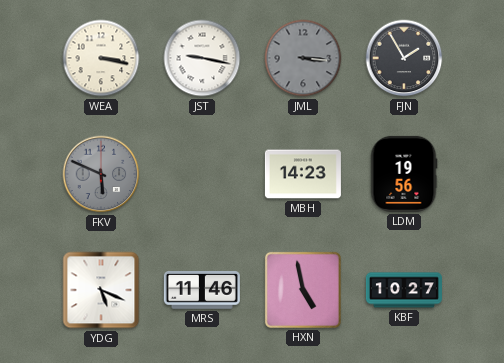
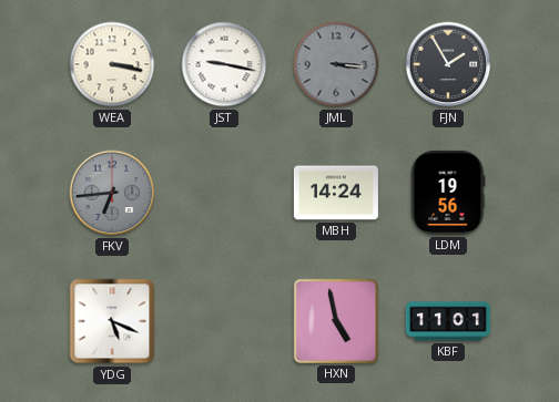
FKV: 5:49 -> 6:44
MBH: 14:23 -> 14:24
MRS: 11:46 -> none
KBF: 10:27 -> 11:01
